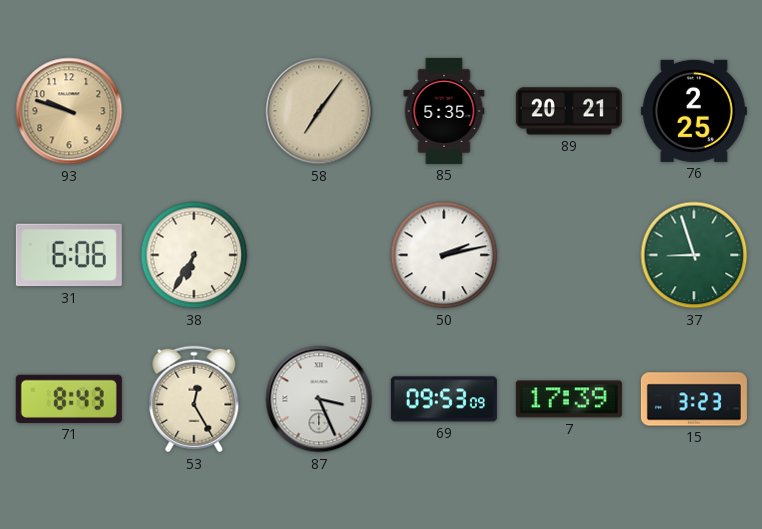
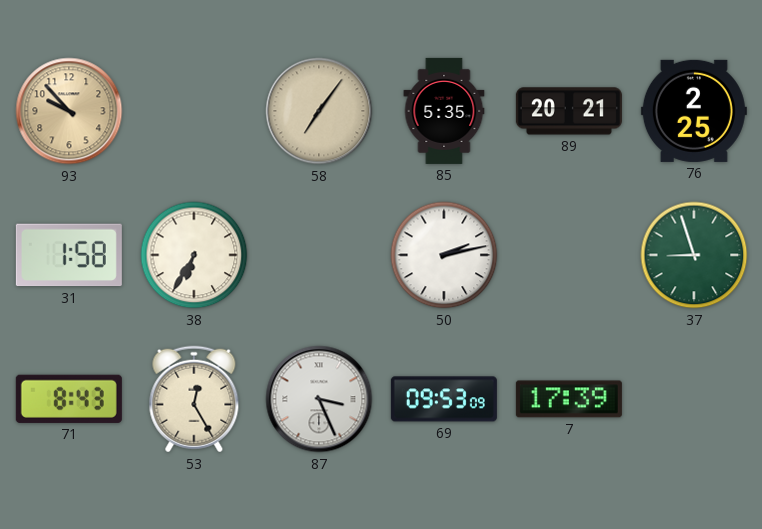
93: 9:48 -> 9:53
31: 6:06 -> 1:58
15: 3:23 -> none
